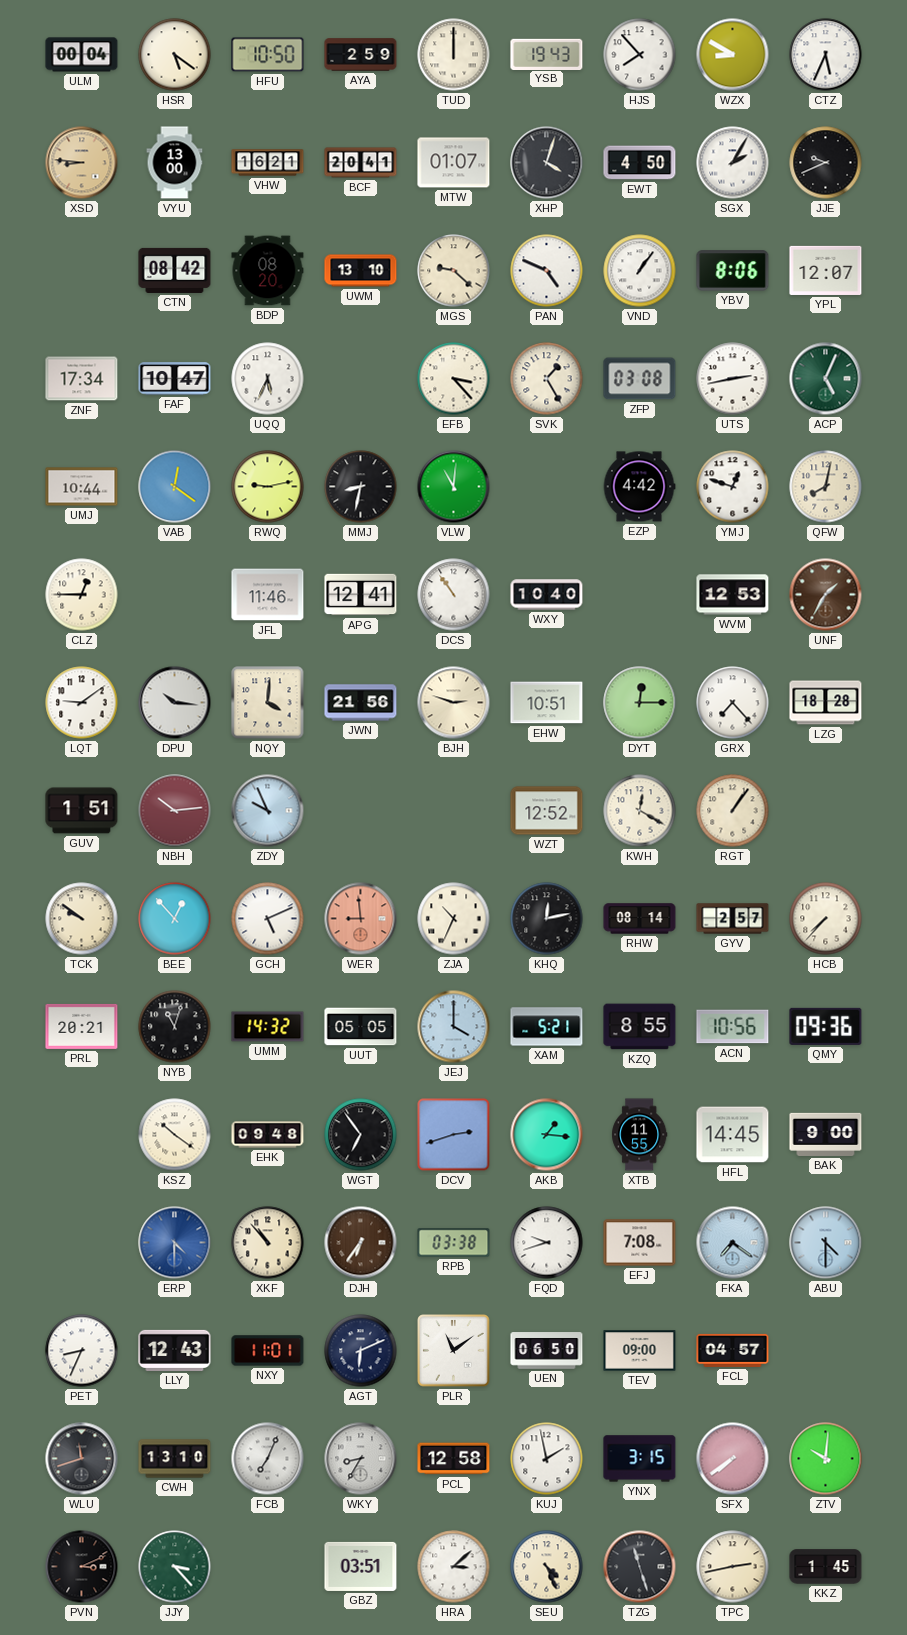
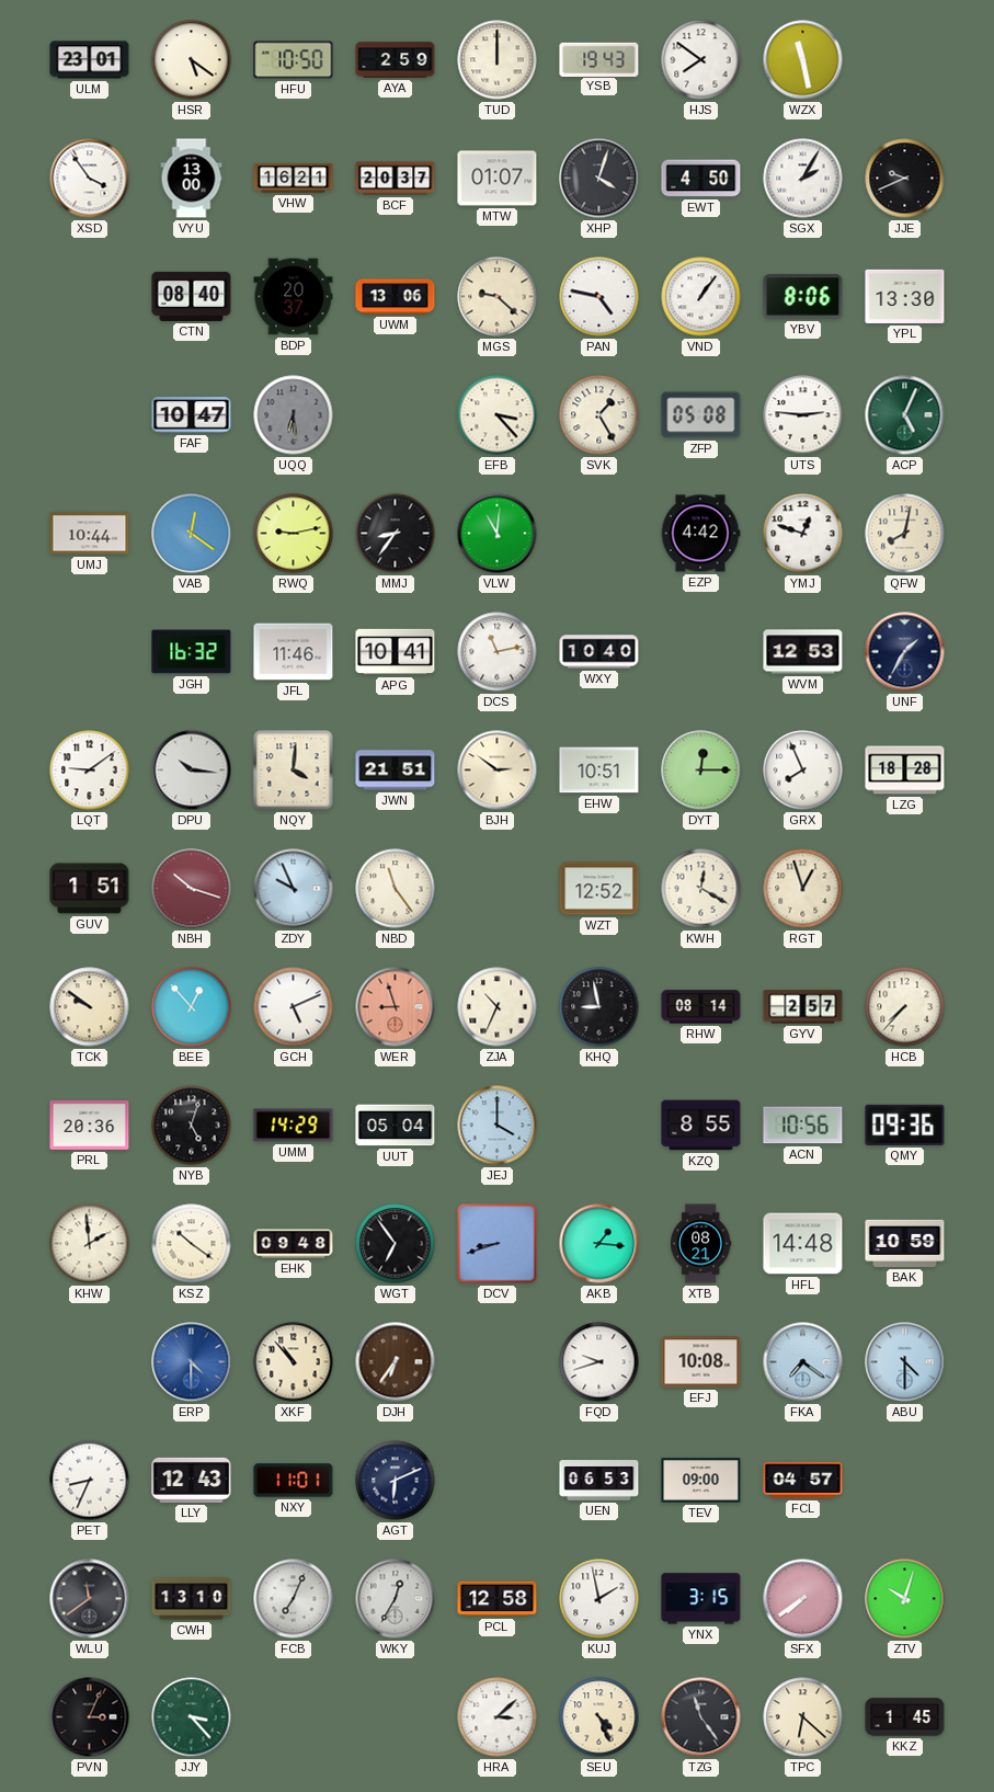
ULM: 00:04 -> 23:01
HJS: 7:53 -> 7:51
WZX: 8:50 -> 11:28
CTZ: 5:34 -> none
XSD: 8:46 -> 3:54
XSD dial: champagne -> white
BCF: 20:41 -> 20:37
CTN: 08:42 -> 08:40
BDP: 08:20 -> 20:37
UWM: 13:10 -> 13:06
PAN: 4:49 -> 4:47
YPL: 12:07 -> 13:30
ZNF: 17:34 -> none
UQQ: 5:34 -> 6:29
UQQ dial: white -> grey
ZFP: 03:08 -> 05:08
UTS: 2:43 -> 2:46
MMJ: 8:32 -> 8:36
CLZ: 12:45 -> none
JGH: none -> 16:32
APG: 12:41 -> 10:41
DCS: 10:54 -> 11:13
UNF dial: brown -> navy
JWN: 21:56 -> 21:51
BJH: 2:48 -> 2:51
GRX: 7:23 -> 7:56
NBH: 10:14 -> 10:18
NBD: none -> 11:24
RGT: 1:06 -> 12:57
WER: 8:59 -> 8:57
KHQ: 12:13 -> 8:58
PRL: 20:21 -> 20:36
NYB: 11:03 -> 5:03
UMM: 14:32 -> 14:29
UUT: 05:05 -> 05:04
XAM: 5:21 -> none
KHW: none -> 1:59
DCV: 2:42 -> 8:42
XTB: 11:55 -> 08:21
HFL: 14:45 -> 14:48
BAK: 9:00 -> 10:59
RPB: 03:38 -> none
EFJ: 7:08 -> 10:08
PLR: 11:09 -> none
UEN: 06:50 -> 06:53
WLU: 11:42 -> 11:39
WKY: 8:35 -> 12:35
ZTV: 10:01 -> 10:03
PVN: 3:11 -> 3:04
GBZ: 03:51 -> none
TZG: 11:27 -> 11:24
TPC: 2:43 -> 6:22
